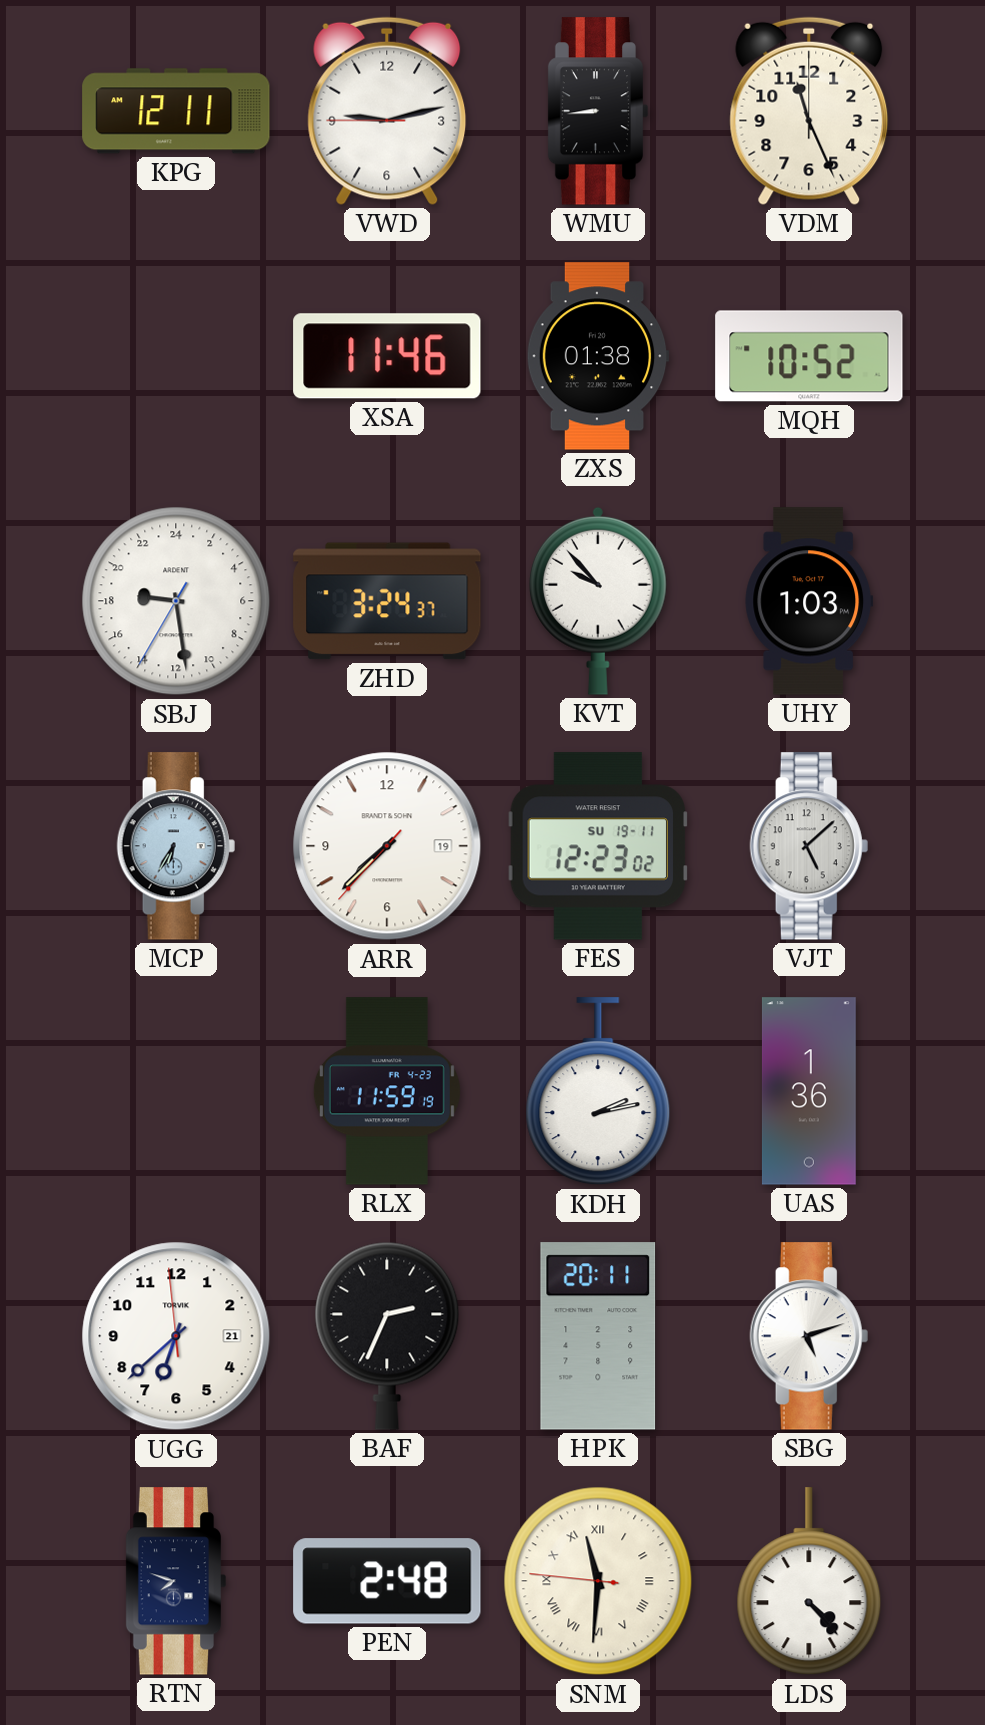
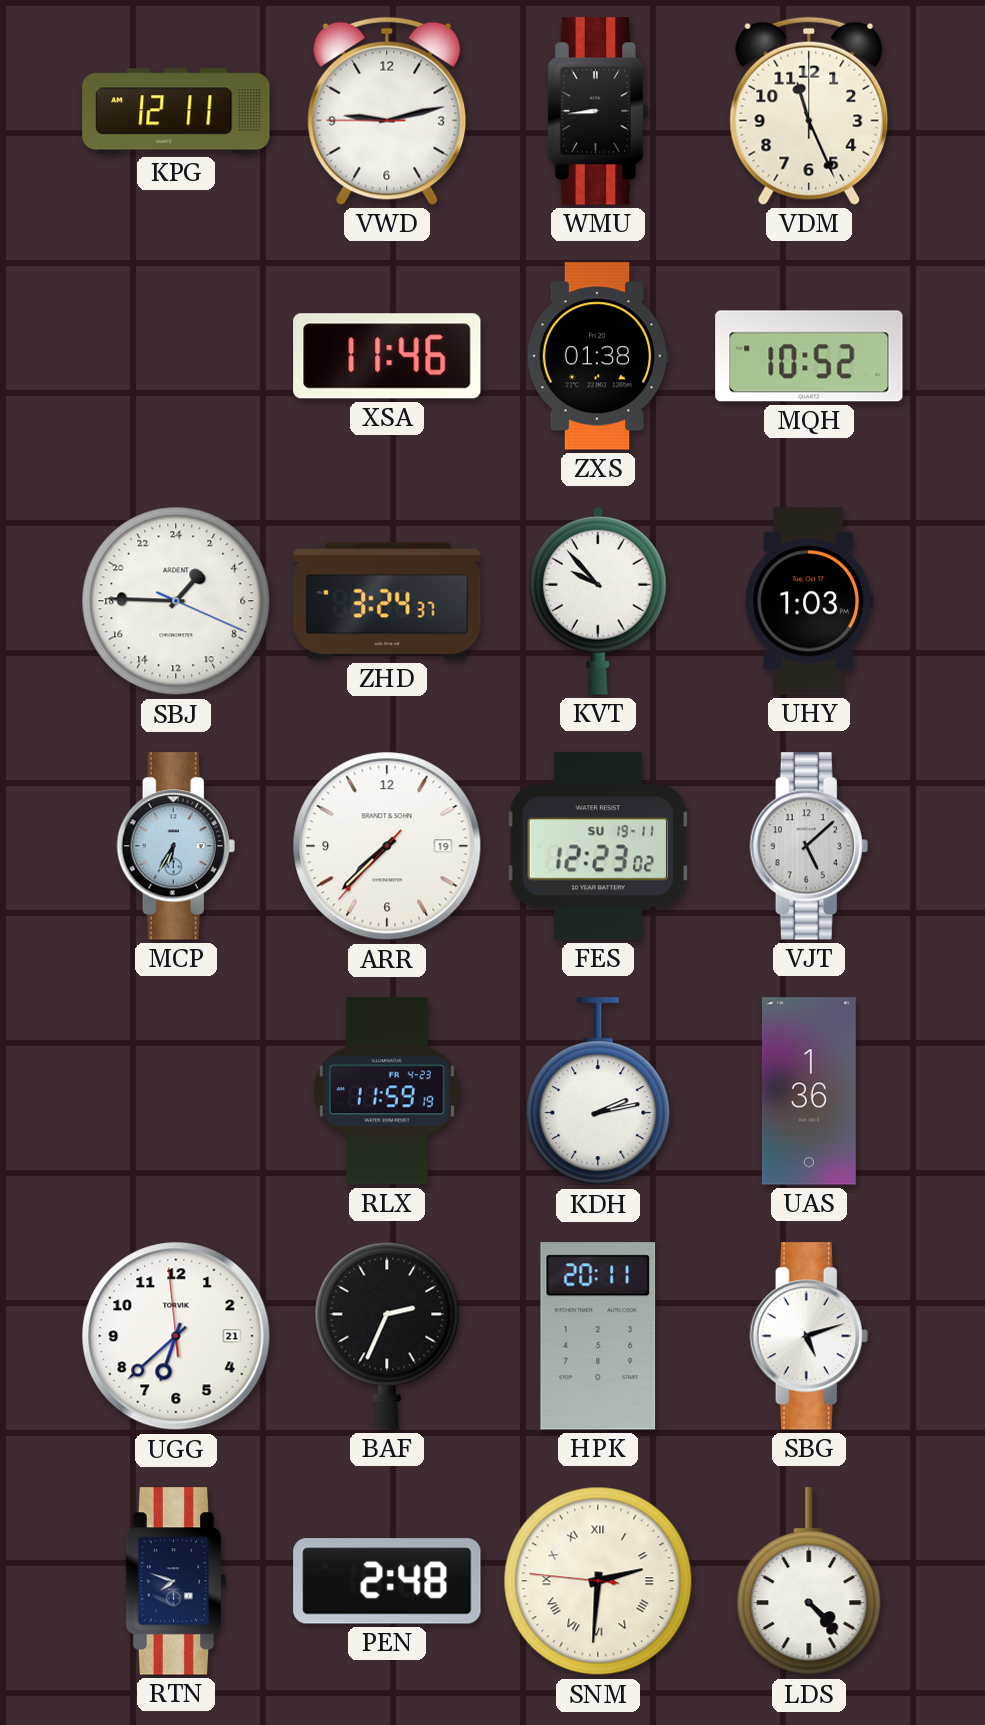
SBJ: 18:28 -> 2:45
SNM: 11:30 -> 2:30
